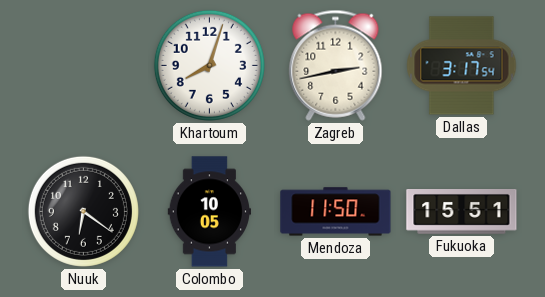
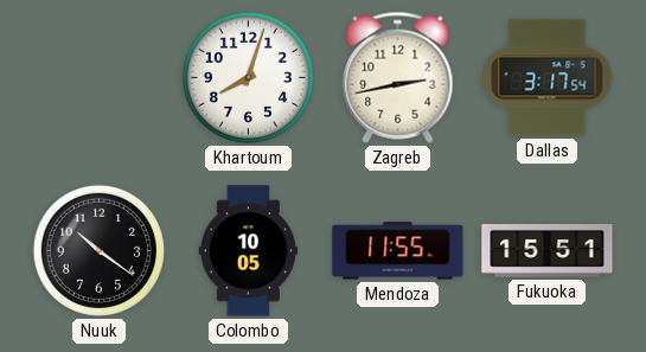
Nuuk: 6:21 -> 10:21
Mendoza: 11:50 -> 11:55
